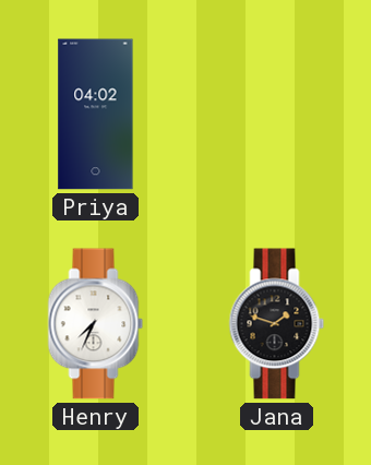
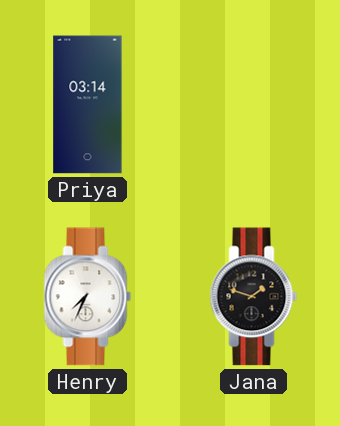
Priya: 04:02 -> 03:14
